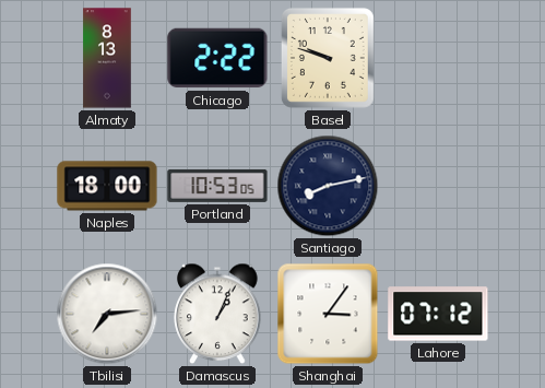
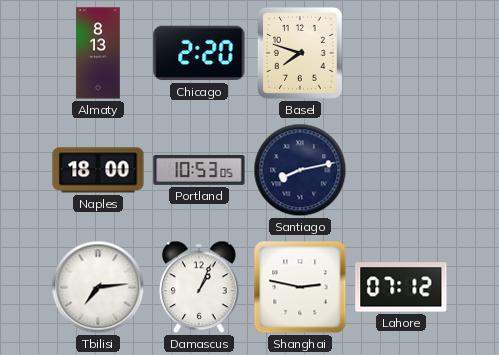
Chicago: 2:22 -> 2:20
Basel: 9:48 -> 7:48
Shanghai: 3:06 -> 2:47
